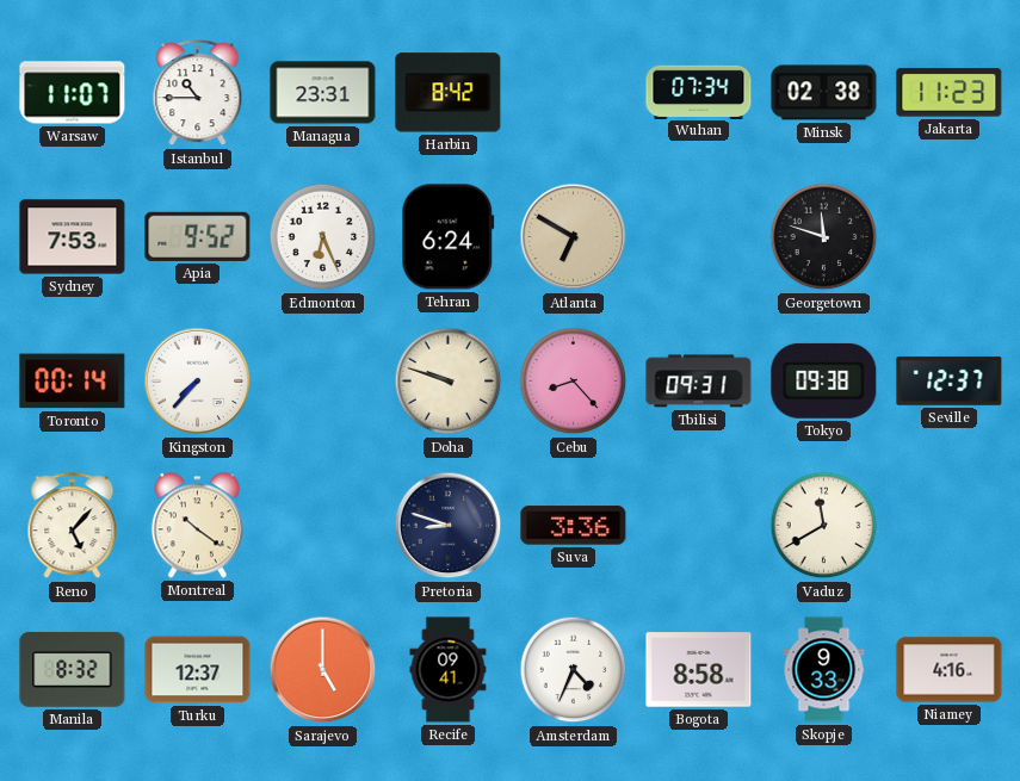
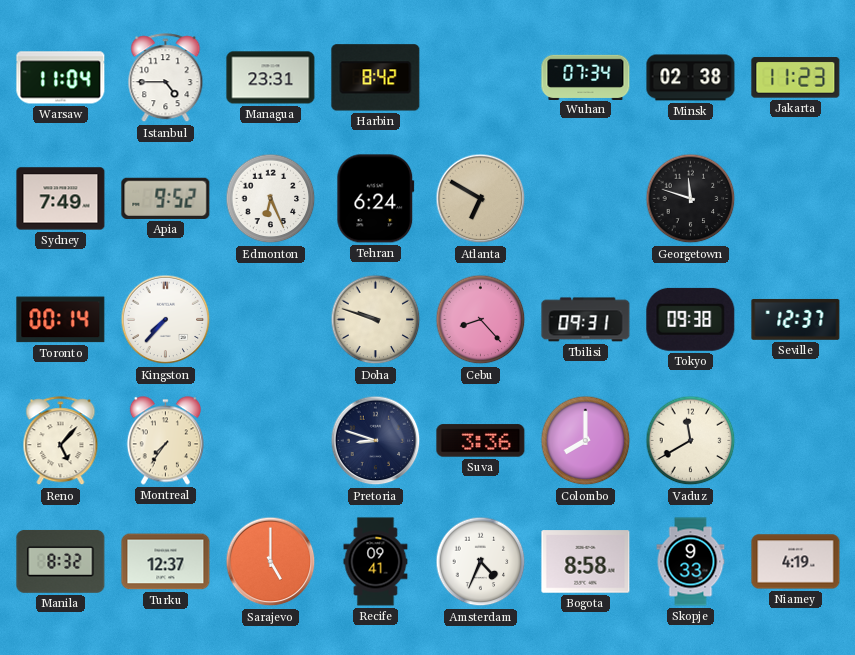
Warsaw: 11:07 -> 11:04
Istanbul: 10:45 -> 4:45
Sydney: 7:53 -> 7:49
Montreal: 10:21 -> 7:36
Colombo: none -> 8:00
Niamey: 4:16 -> 4:19
